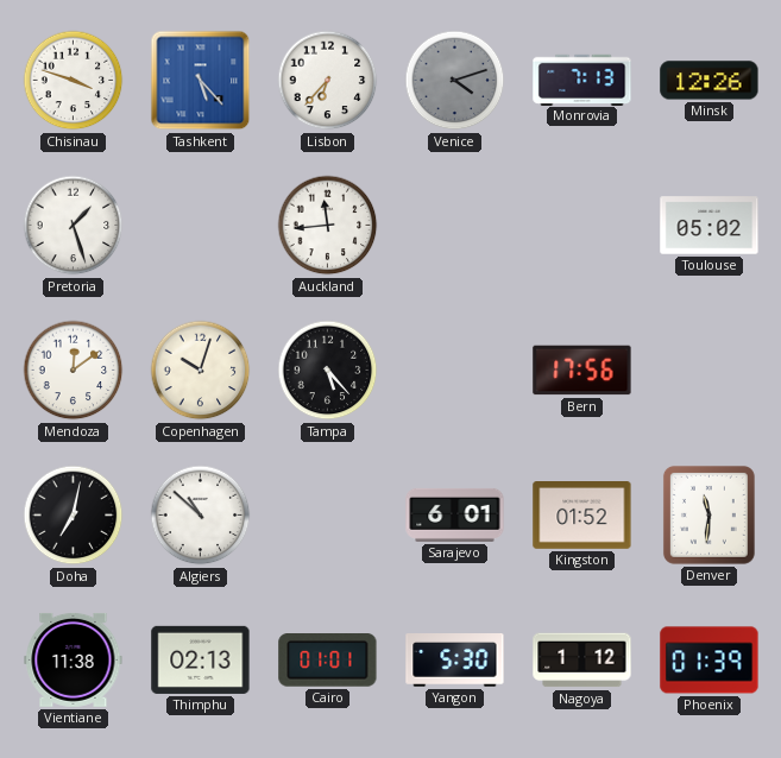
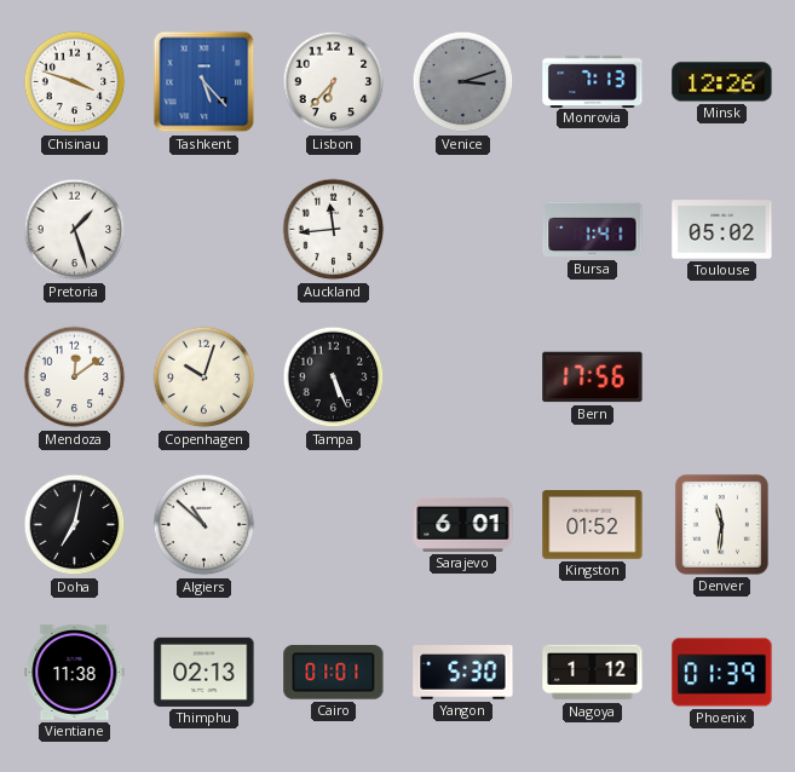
Venice: 4:12 -> 3:12
Bursa: none -> 1:41
Tampa: 5:23 -> 5:26
